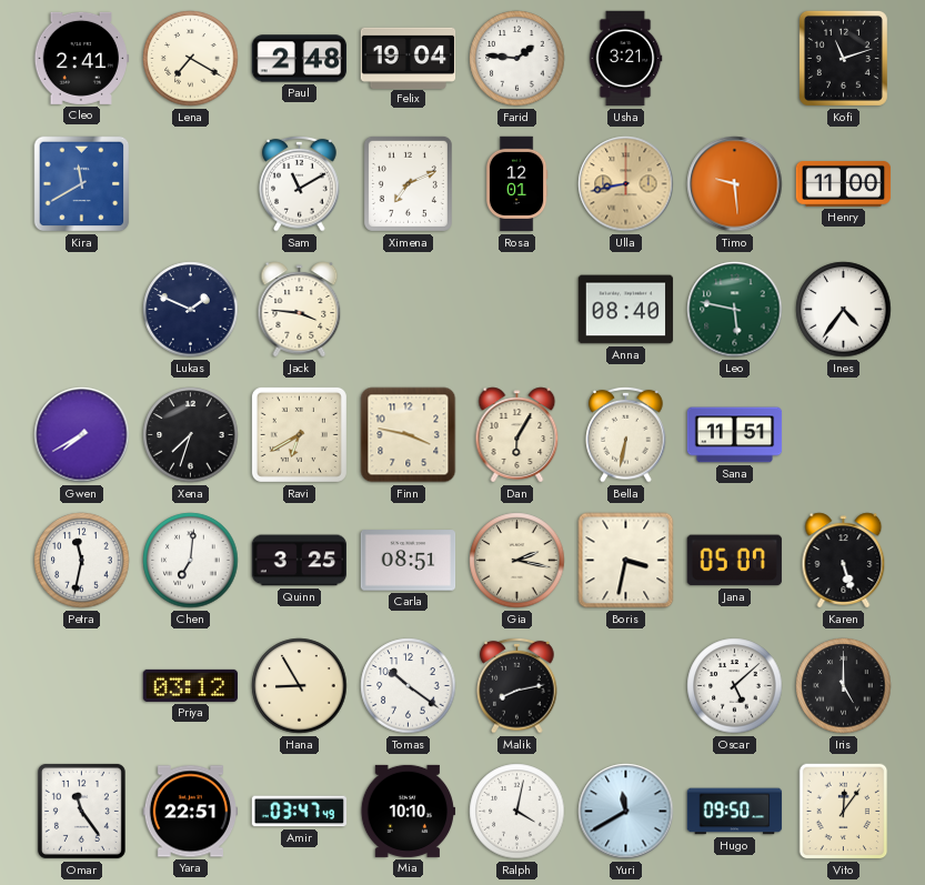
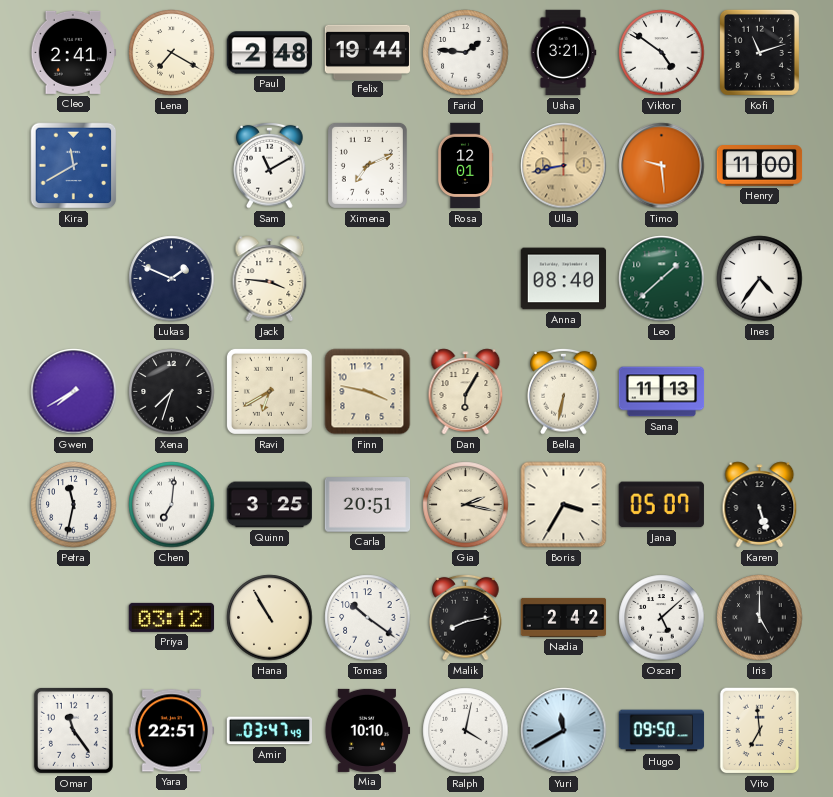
Felix: 19:04 -> 19:44
Viktor: none -> 4:51
Leo: 5:47 -> 1:38
Sana: 11:51 -> 11:13
Carla: 08:51 -> 20:51
Boris: 3:32 -> 3:35
Hana: 8:55 -> 10:55
Nadia: none -> 2:42
Vito: 12:06 -> 6:59
